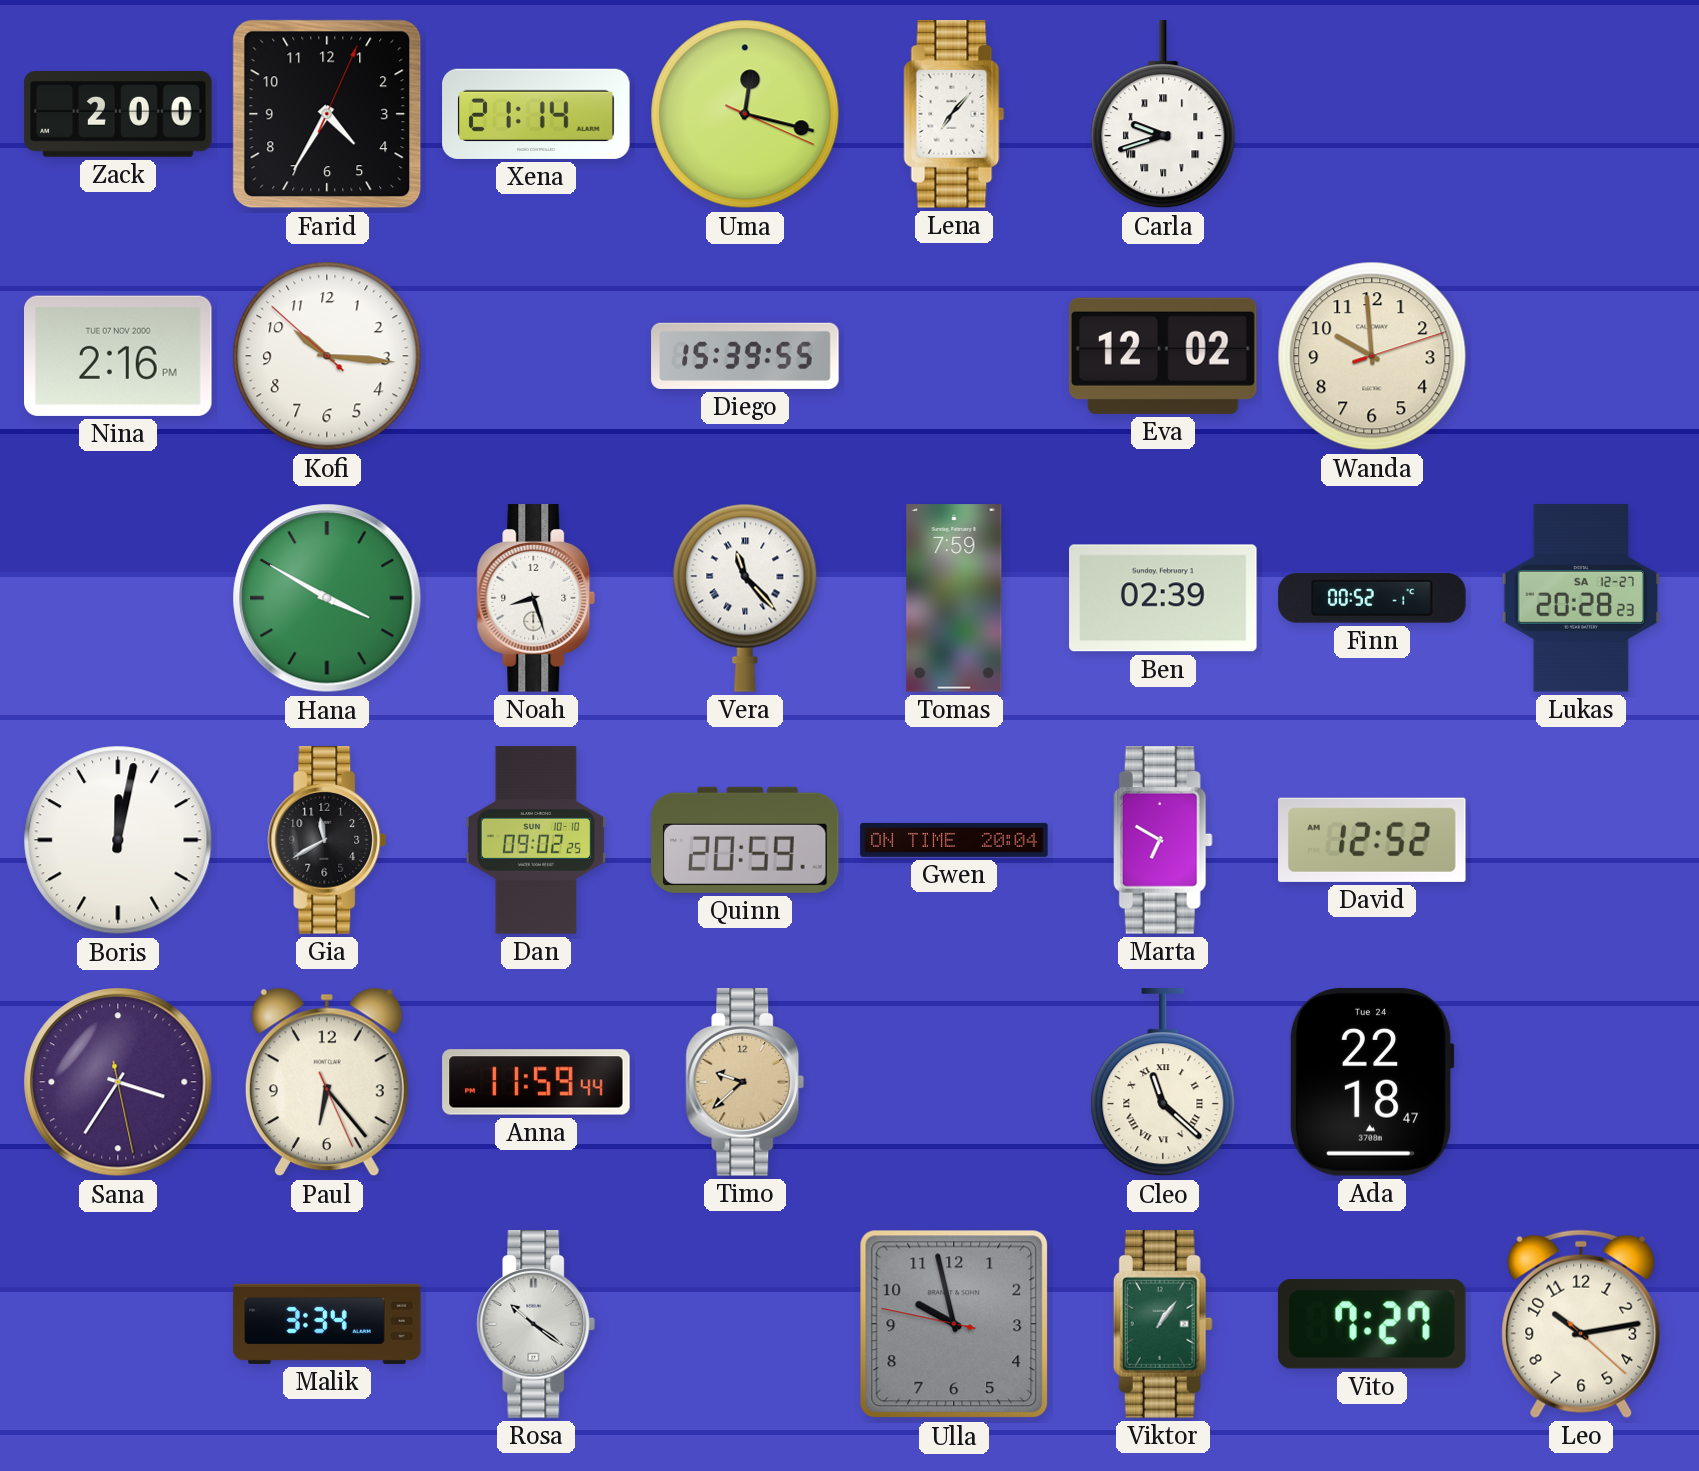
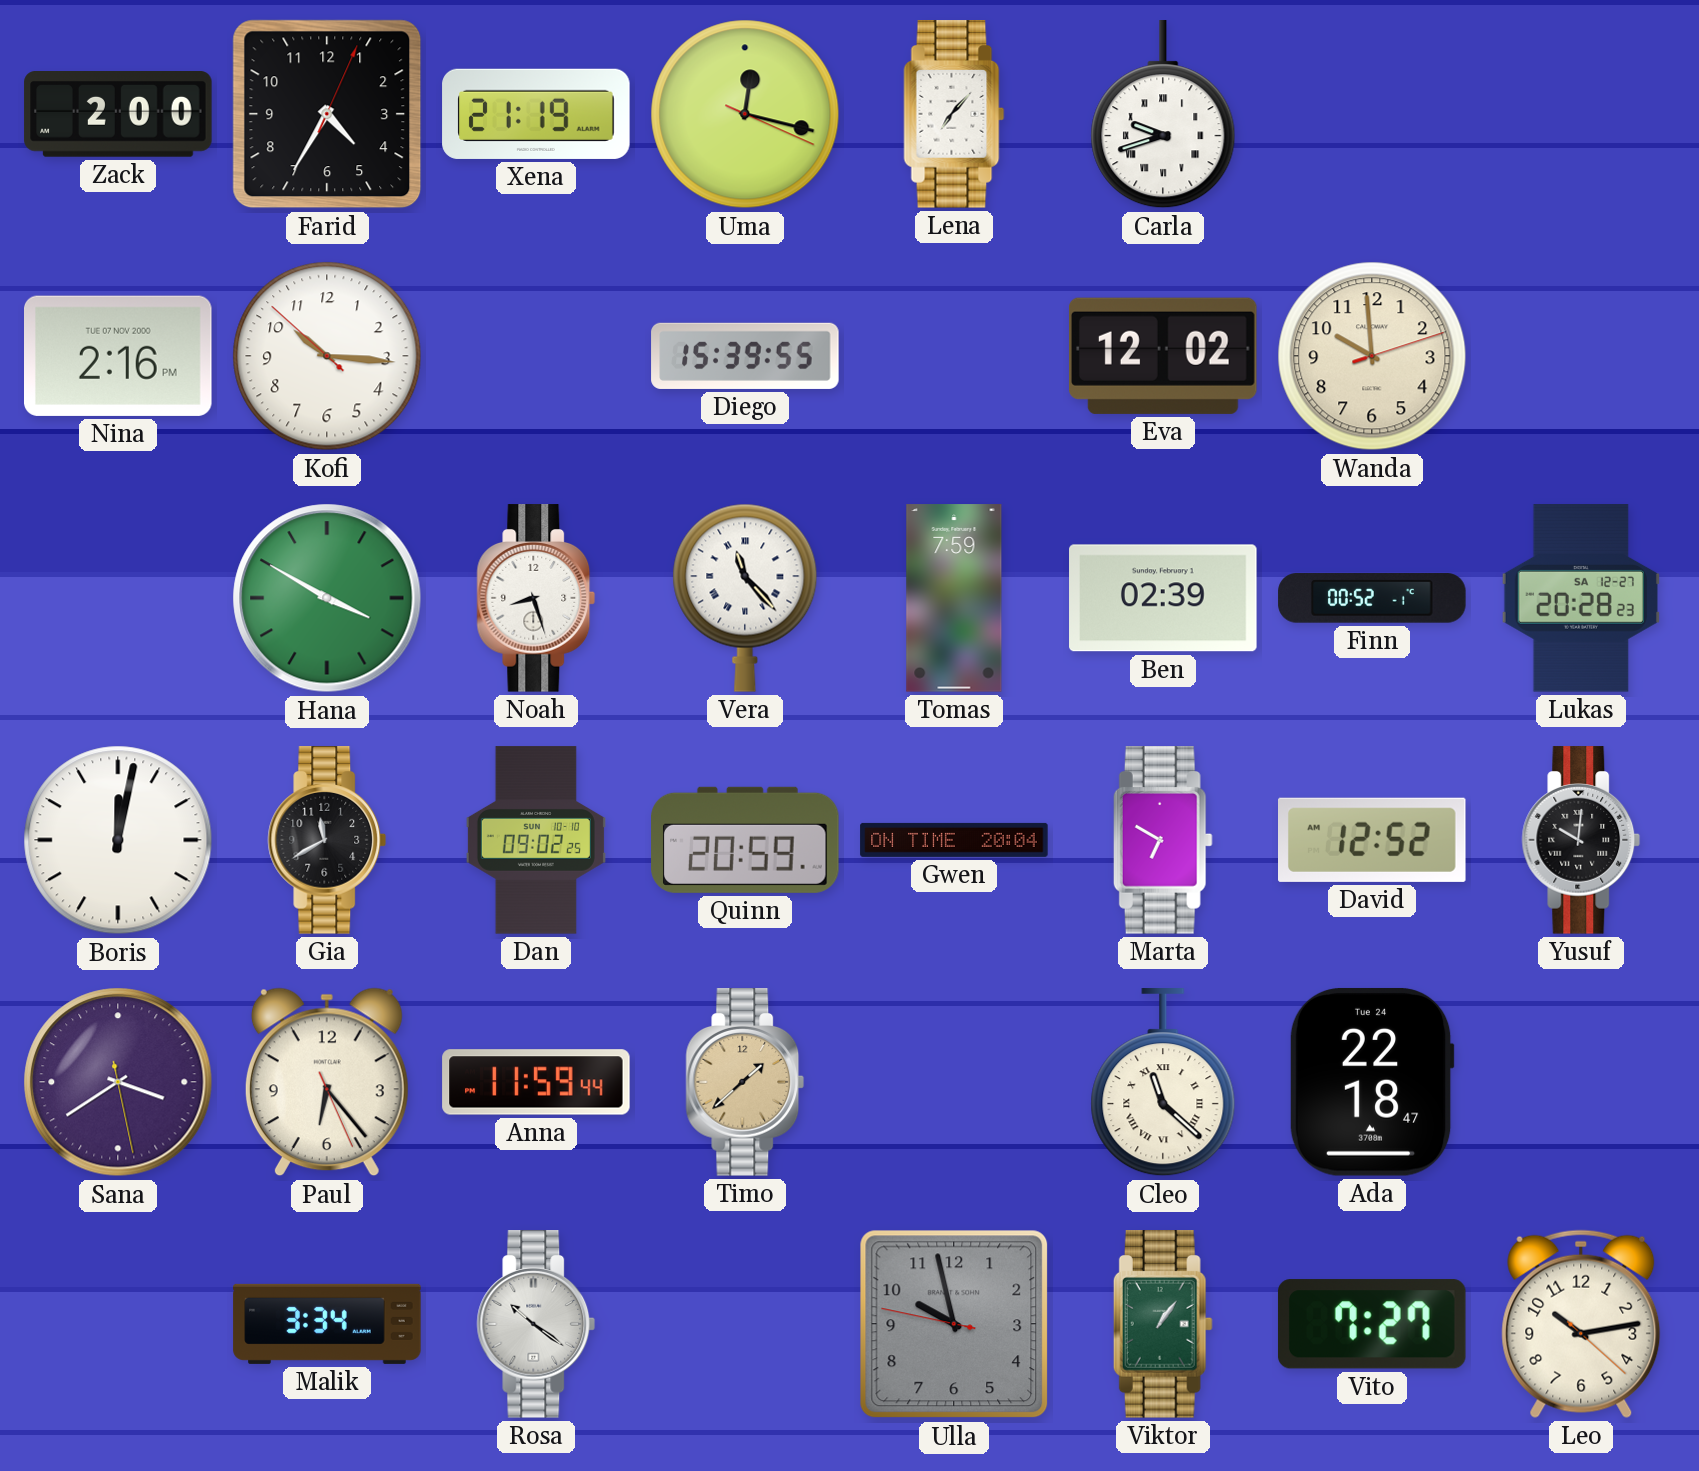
Xena: 21:14 -> 21:19
Yusuf: none -> 10:01
Sana: 3:35 -> 3:39
Timo: 9:38 -> 1:38
